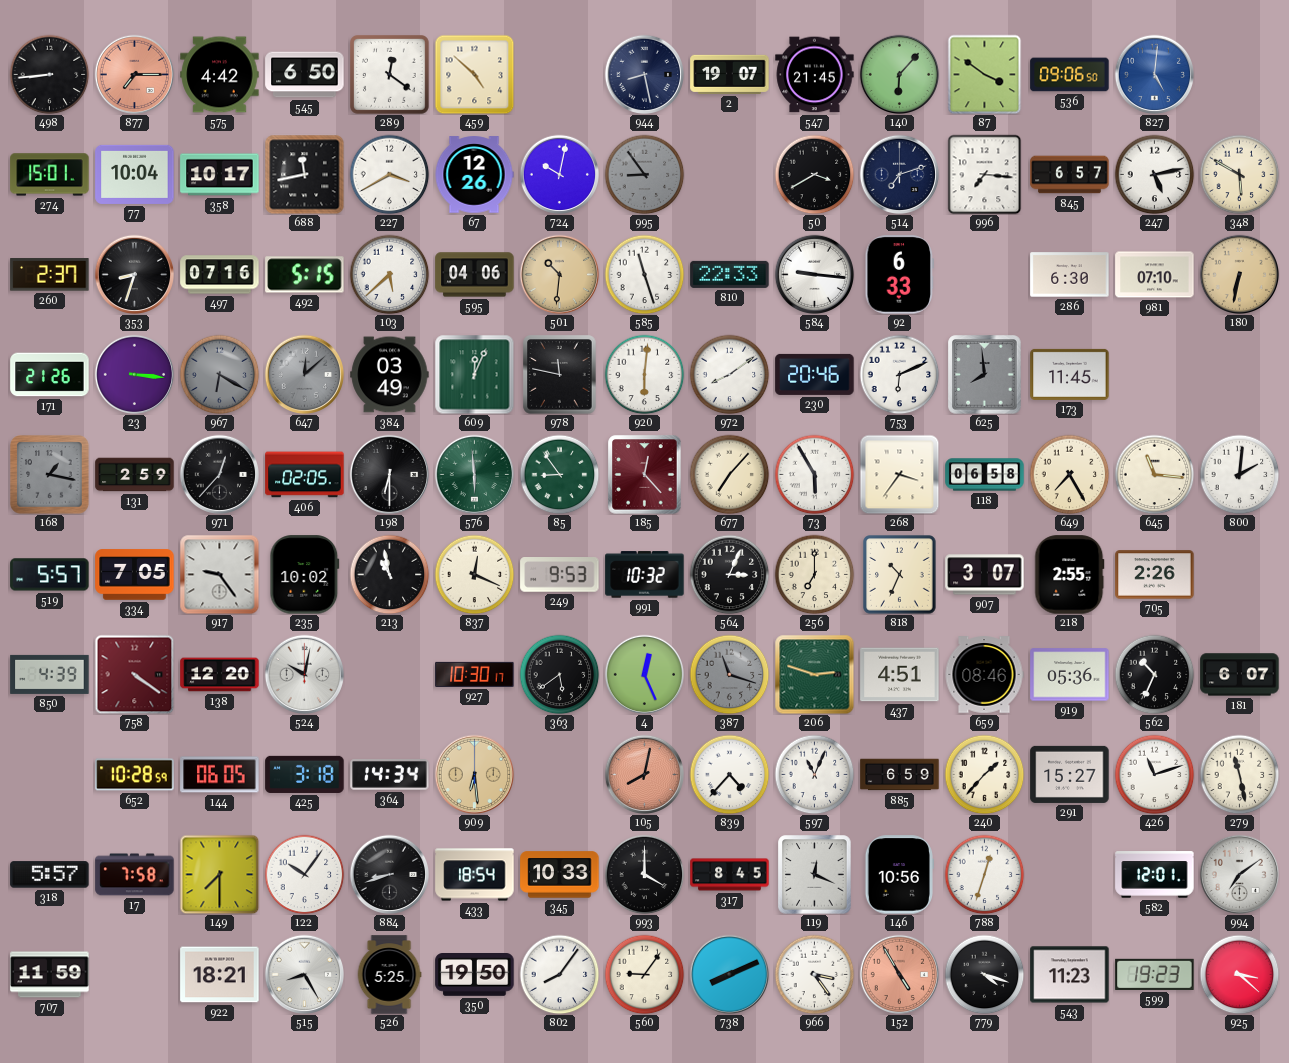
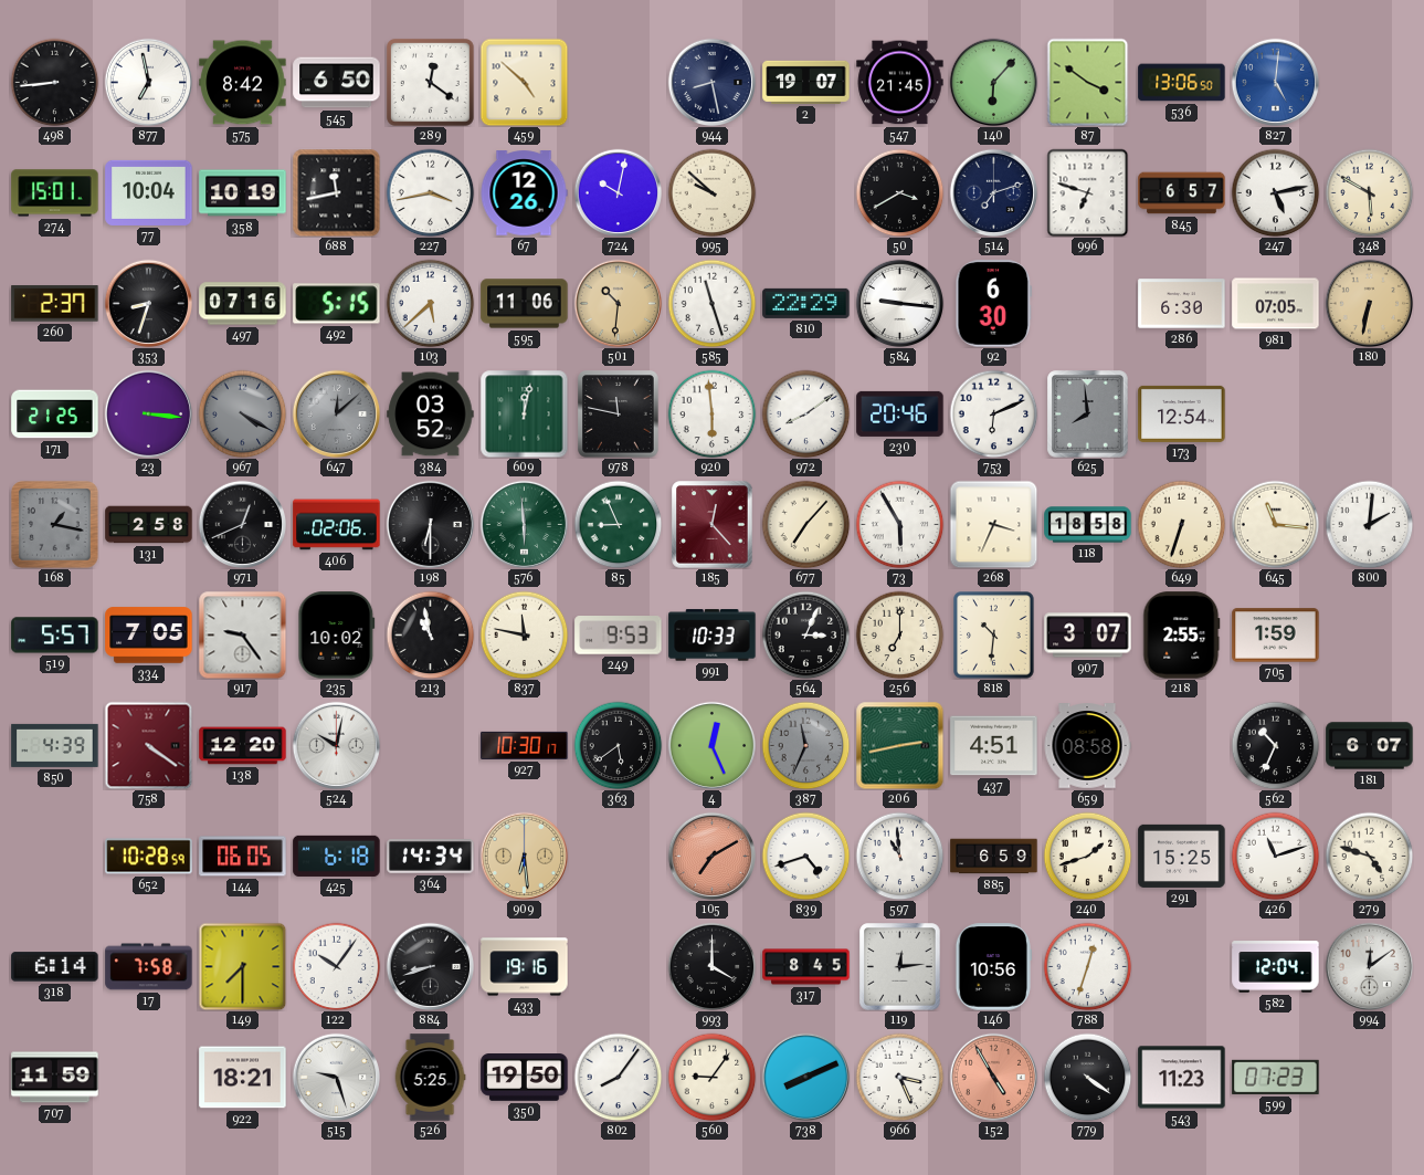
877: 7:15 -> 6:58
877 dial: salmon -> white
575: 4:42 -> 8:42
536: 09:06 -> 13:06
358: 10:17 -> 10:19
227: 3:40 -> 3:43
995: 8:54 -> 9:52
995 dial: grey -> cream
996: 7:16 -> 6:48
595: 04:06 -> 11:06
810: 22:33 -> 22:29
92: 6:33 -> 6:30
981: 07:10 -> 07:05
171: 21:26 -> 21:25
967: 6:20 -> 4:20
384: 03:49 -> 03:52
609: 12:04 -> 12:02
920: 6:01 -> 5:59
173: 11:45 -> 12:54
131: 2:59 -> 2:58
971: 12:37 -> 12:41
406: 02:05 -> 02:06
85: 8:54 -> 8:56
268: 3:36 -> 3:34
118: 06:58 -> 18:58
649: 7:25 -> 6:33
837: 12:19 -> 11:47
991: 10:32 -> 10:33
818: 10:34 -> 10:31
705: 2:26 -> 1:59
387: 11:18 -> 11:34
206: 2:48 -> 2:43
659: 08:46 -> 08:58
919: 05:36 -> none
425: 3:18 -> 6:18
105: 8:02 -> 7:10
839: 4:37 -> 4:42
597: 11:04 -> 10:59
240: 1:37 -> 1:42
291: 15:27 -> 15:25
279: 11:28 -> 4:48
318: 5:57 -> 6:14
433: 18:54 -> 19:16
345: 10:33 -> none
119: 12:19 -> 12:14
582: 12:01 -> 12:04
994: 7:09 -> 12:09
515: 8:25 -> 9:27
966: 3:24 -> 3:26
779: 4:18 -> 4:21
599: 19:23 -> 07:23
925: 3:22 -> none
